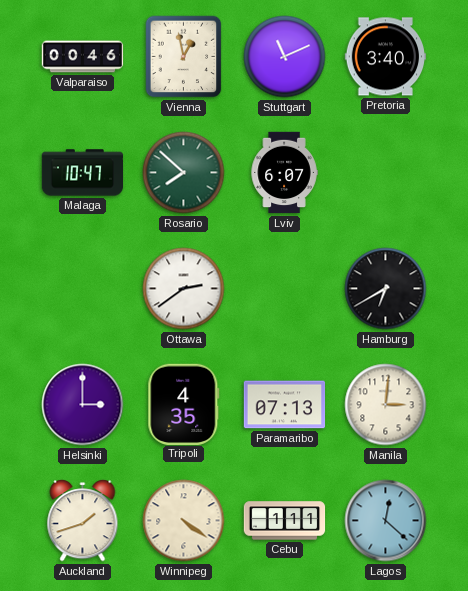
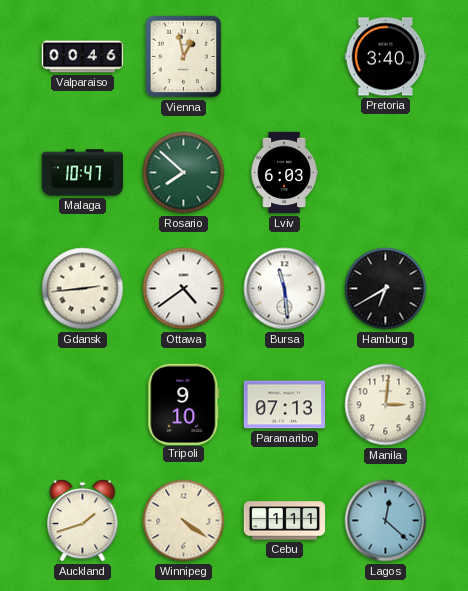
Stuttgart: 11:11 -> none
Lviv: 6:07 -> 6:03
Gdansk: none -> 2:44
Ottawa: 2:39 -> 4:39
Bursa: none -> 11:29
Helsinki: 3:00 -> none
Tripoli: 4:35 -> 9:10
